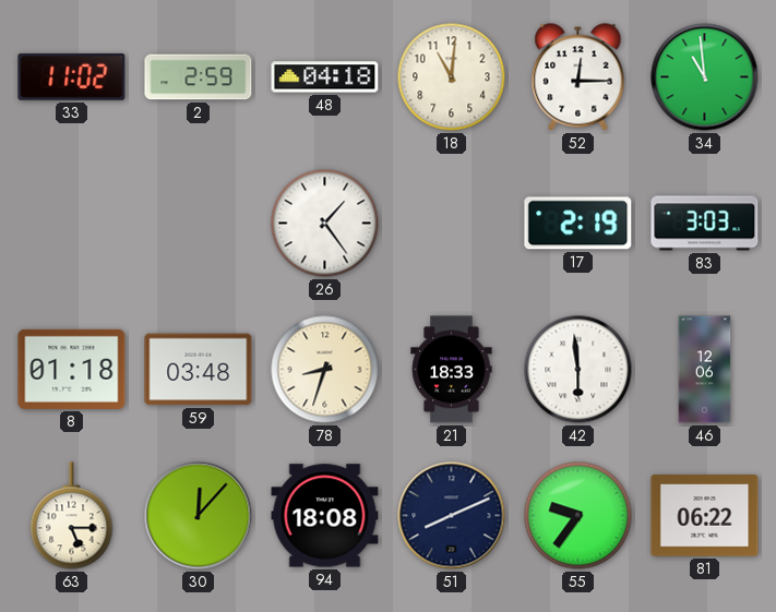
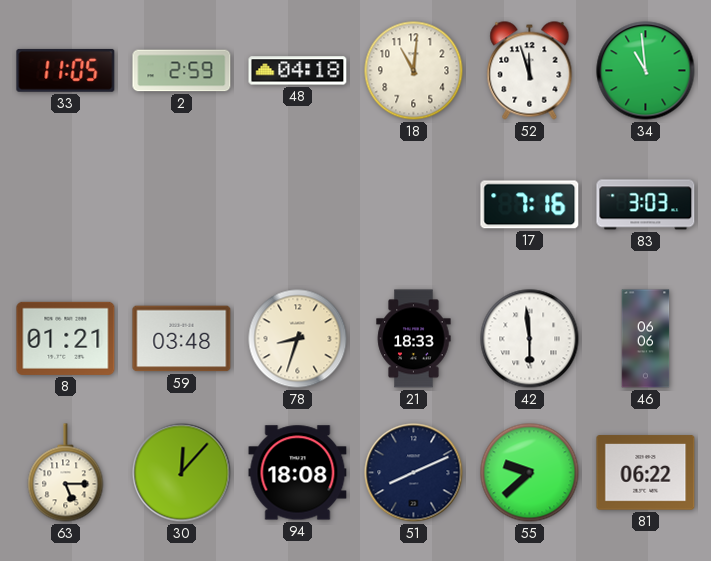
33: 11:02 -> 11:05
52: 12:15 -> 11:57
26: 1:24 -> none
17: 2:19 -> 7:16
8: 01:18 -> 01:21
46: 12:06 -> 06:06
55: 9:36 -> 9:38
